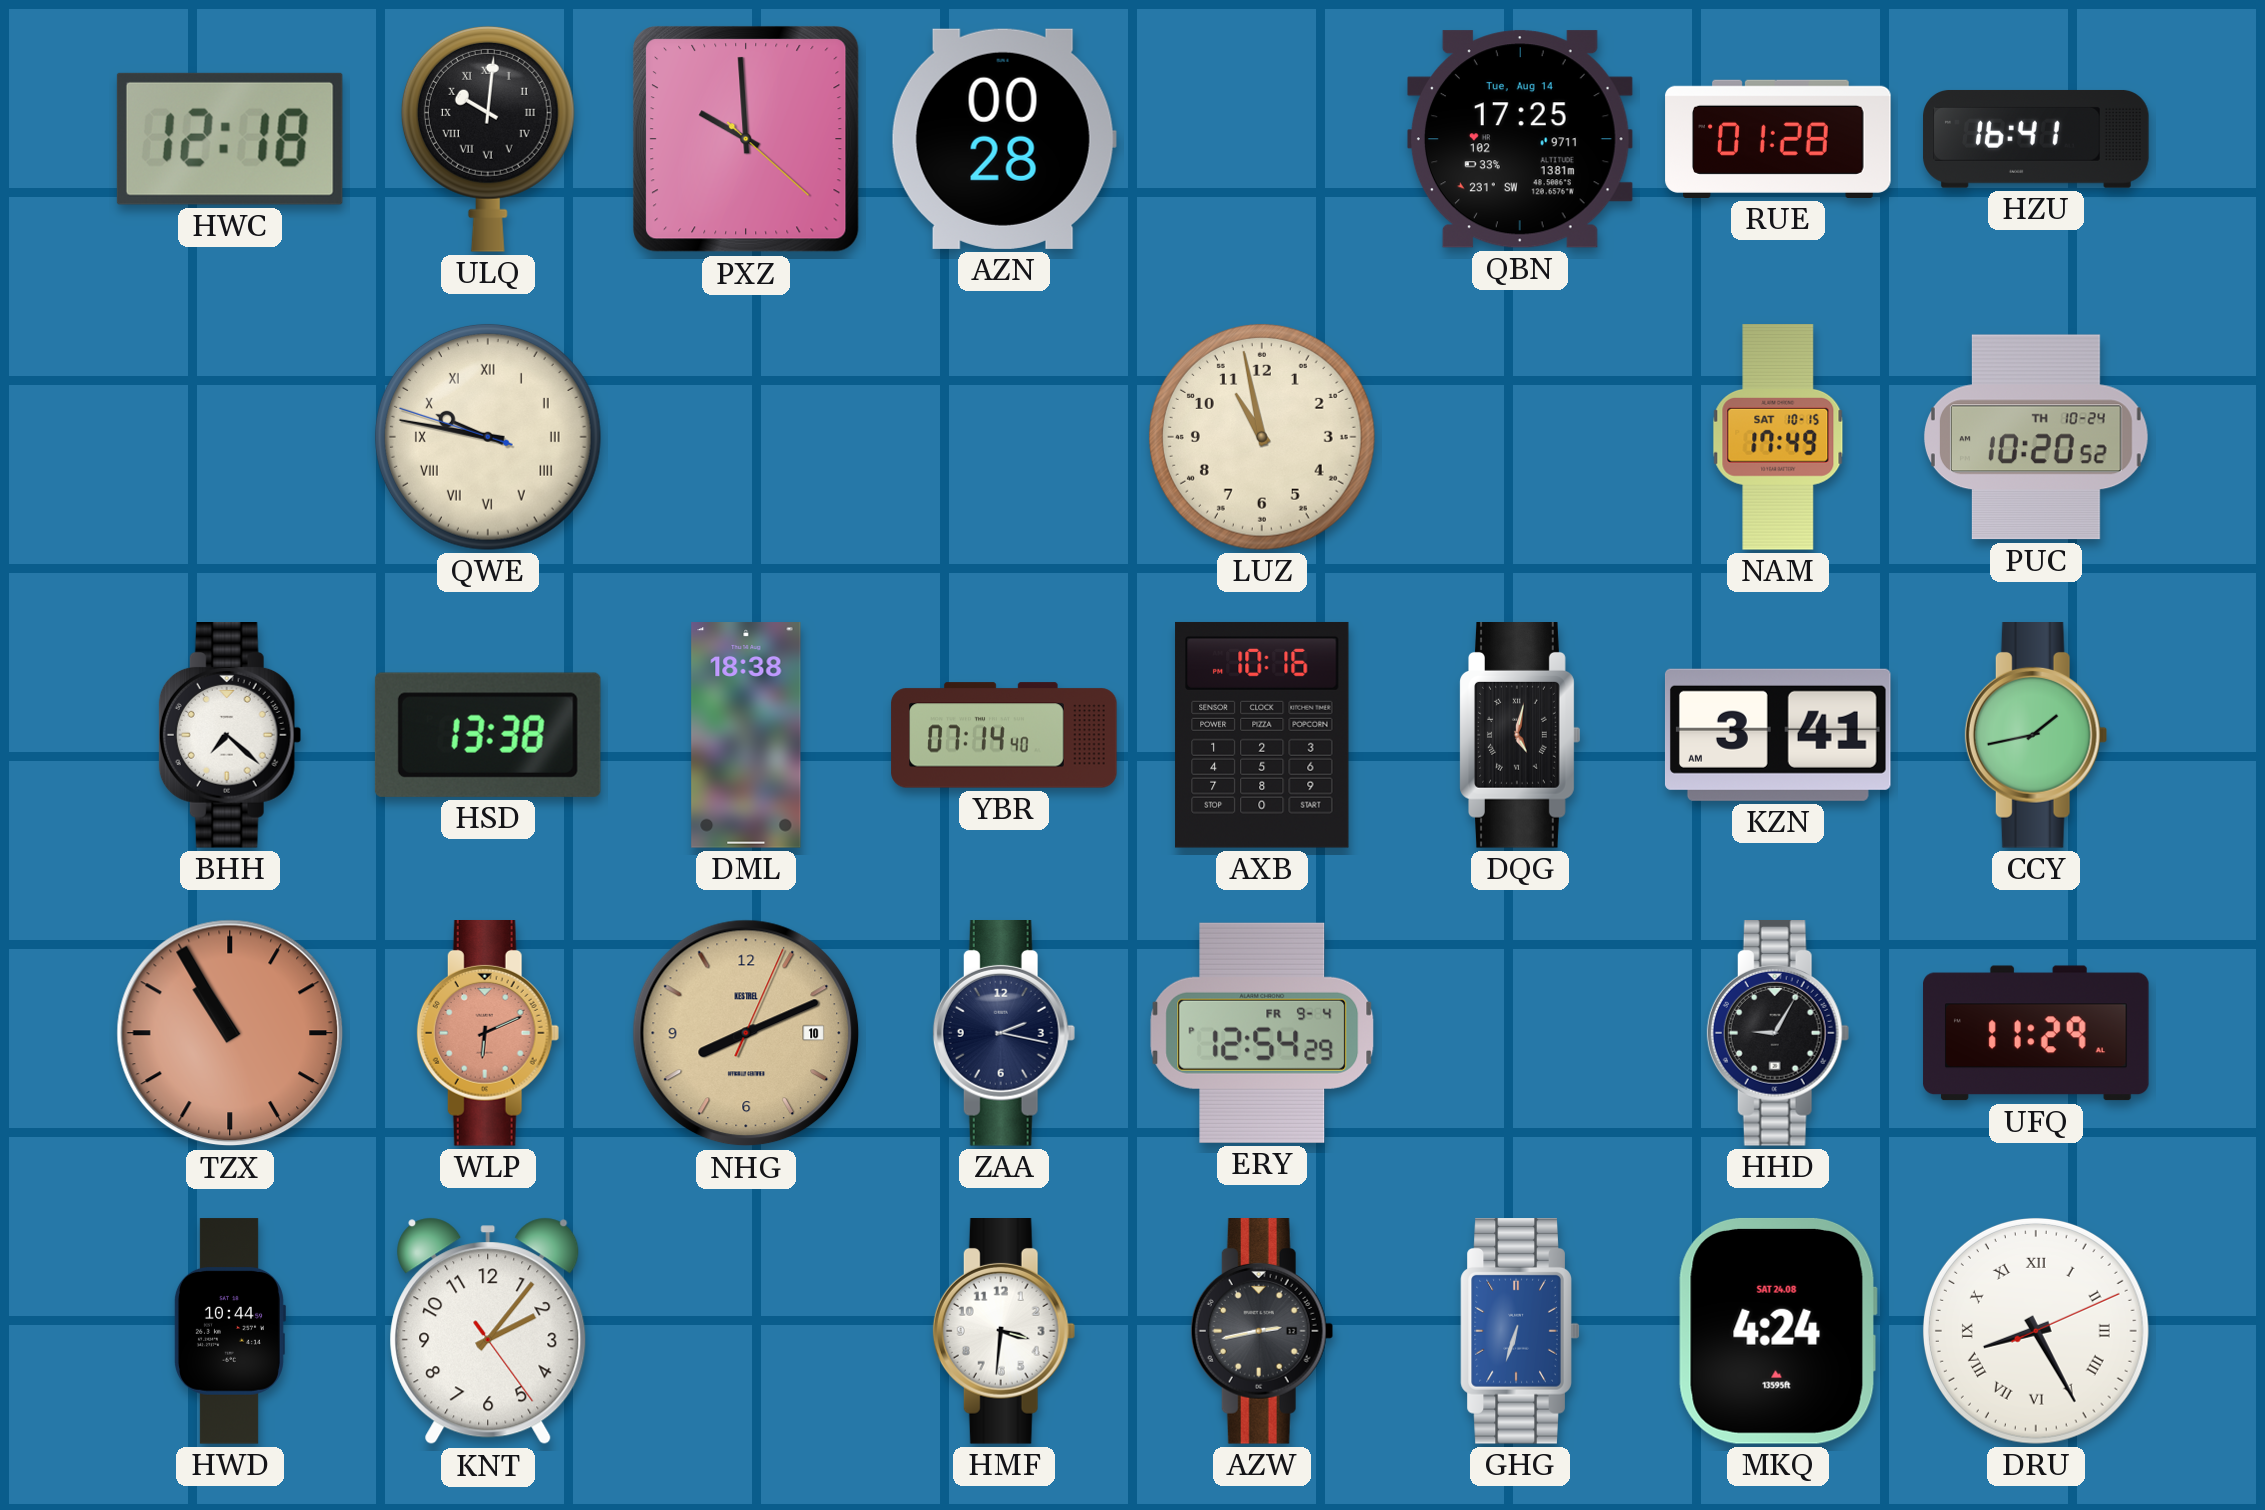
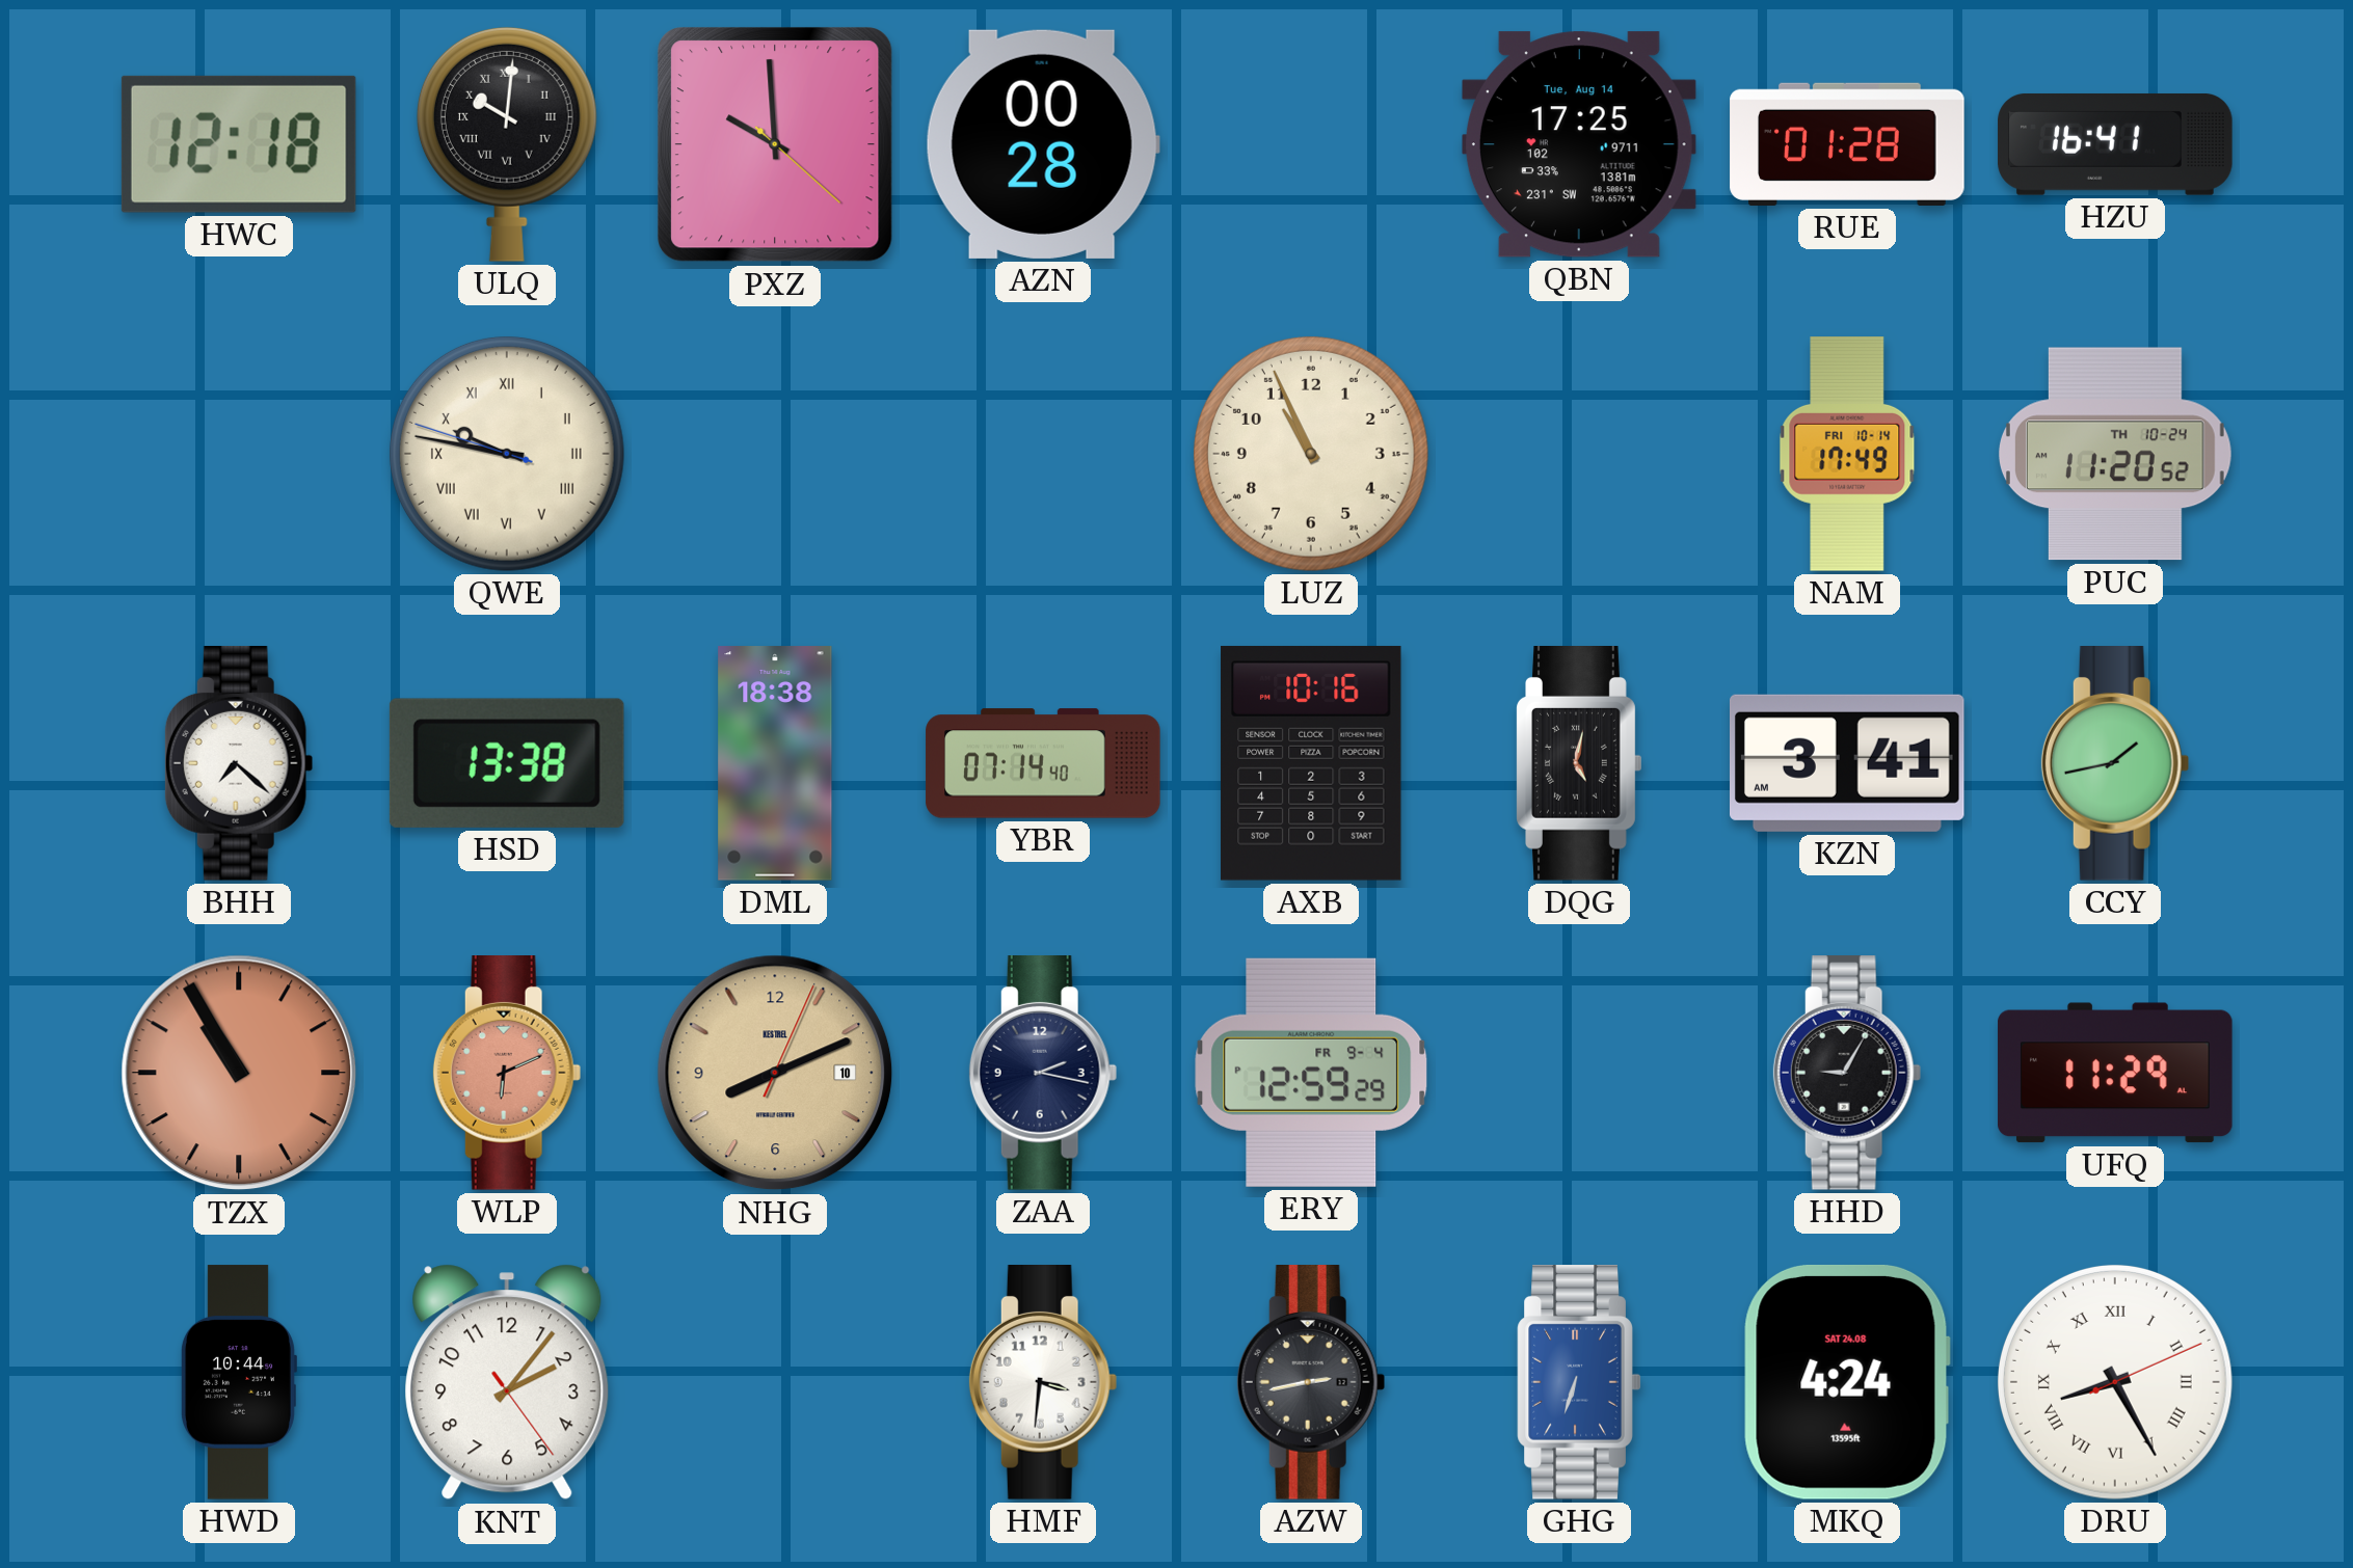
LUZ: 10:58 -> 10:56
NAM date: SAT 10-15 -> FRI 10-14
PUC: 10:20 -> 11:20
ERY: 12:54 -> 12:59
